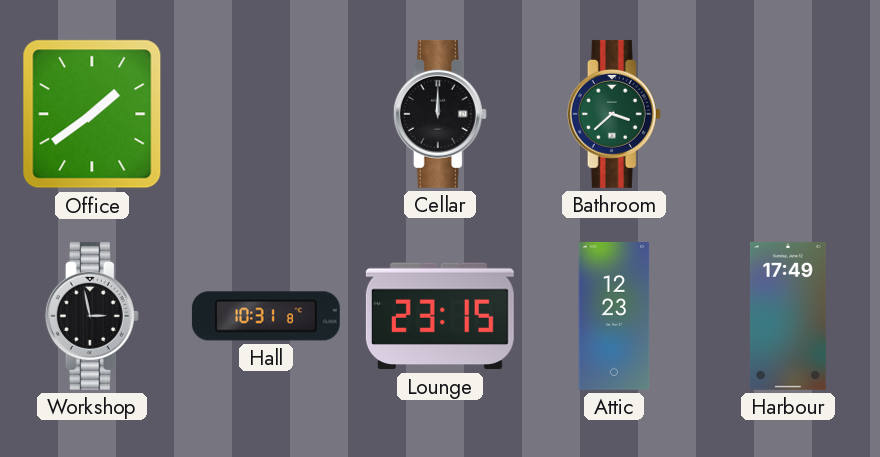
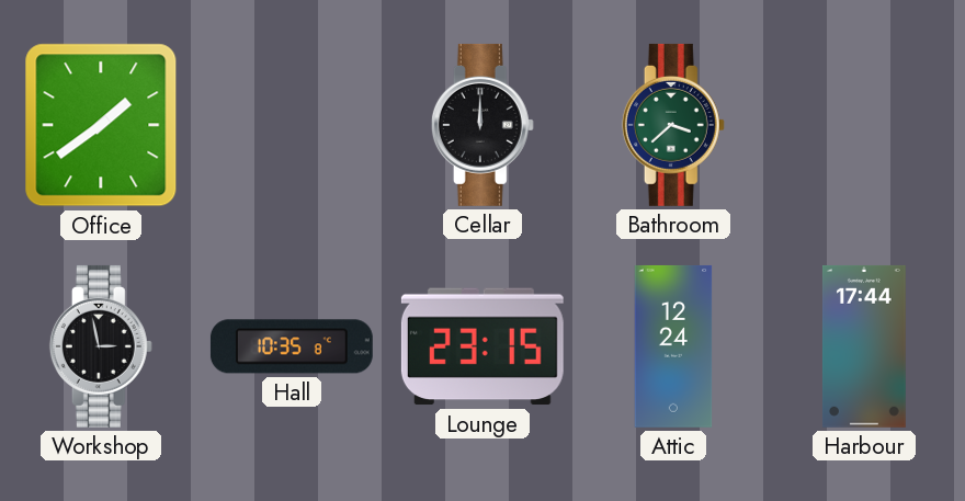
Hall: 10:31 -> 10:35
Attic: 12:23 -> 12:24
Harbour: 17:49 -> 17:44
